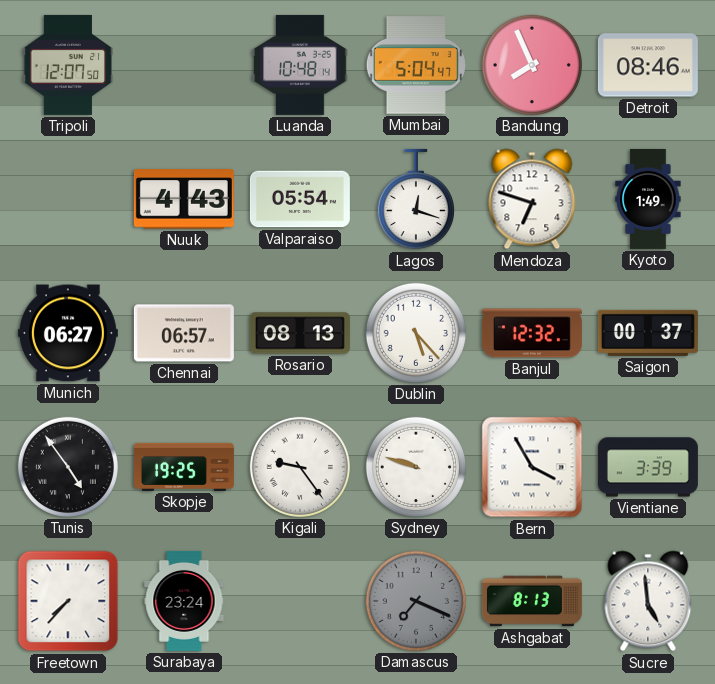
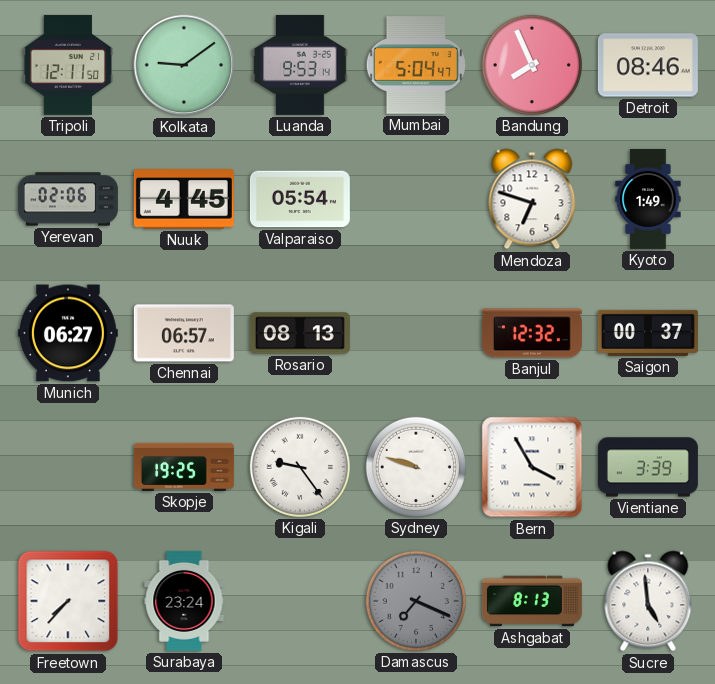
Tripoli: 12:07 -> 12:11
Kolkata: none -> 9:09
Luanda: 10:48 -> 9:53
Yerevan: none -> 02:06
Nuuk: 4:43 -> 4:45
Lagos: 12:18 -> none
Dublin: 5:23 -> none
Tunis: 4:54 -> none
